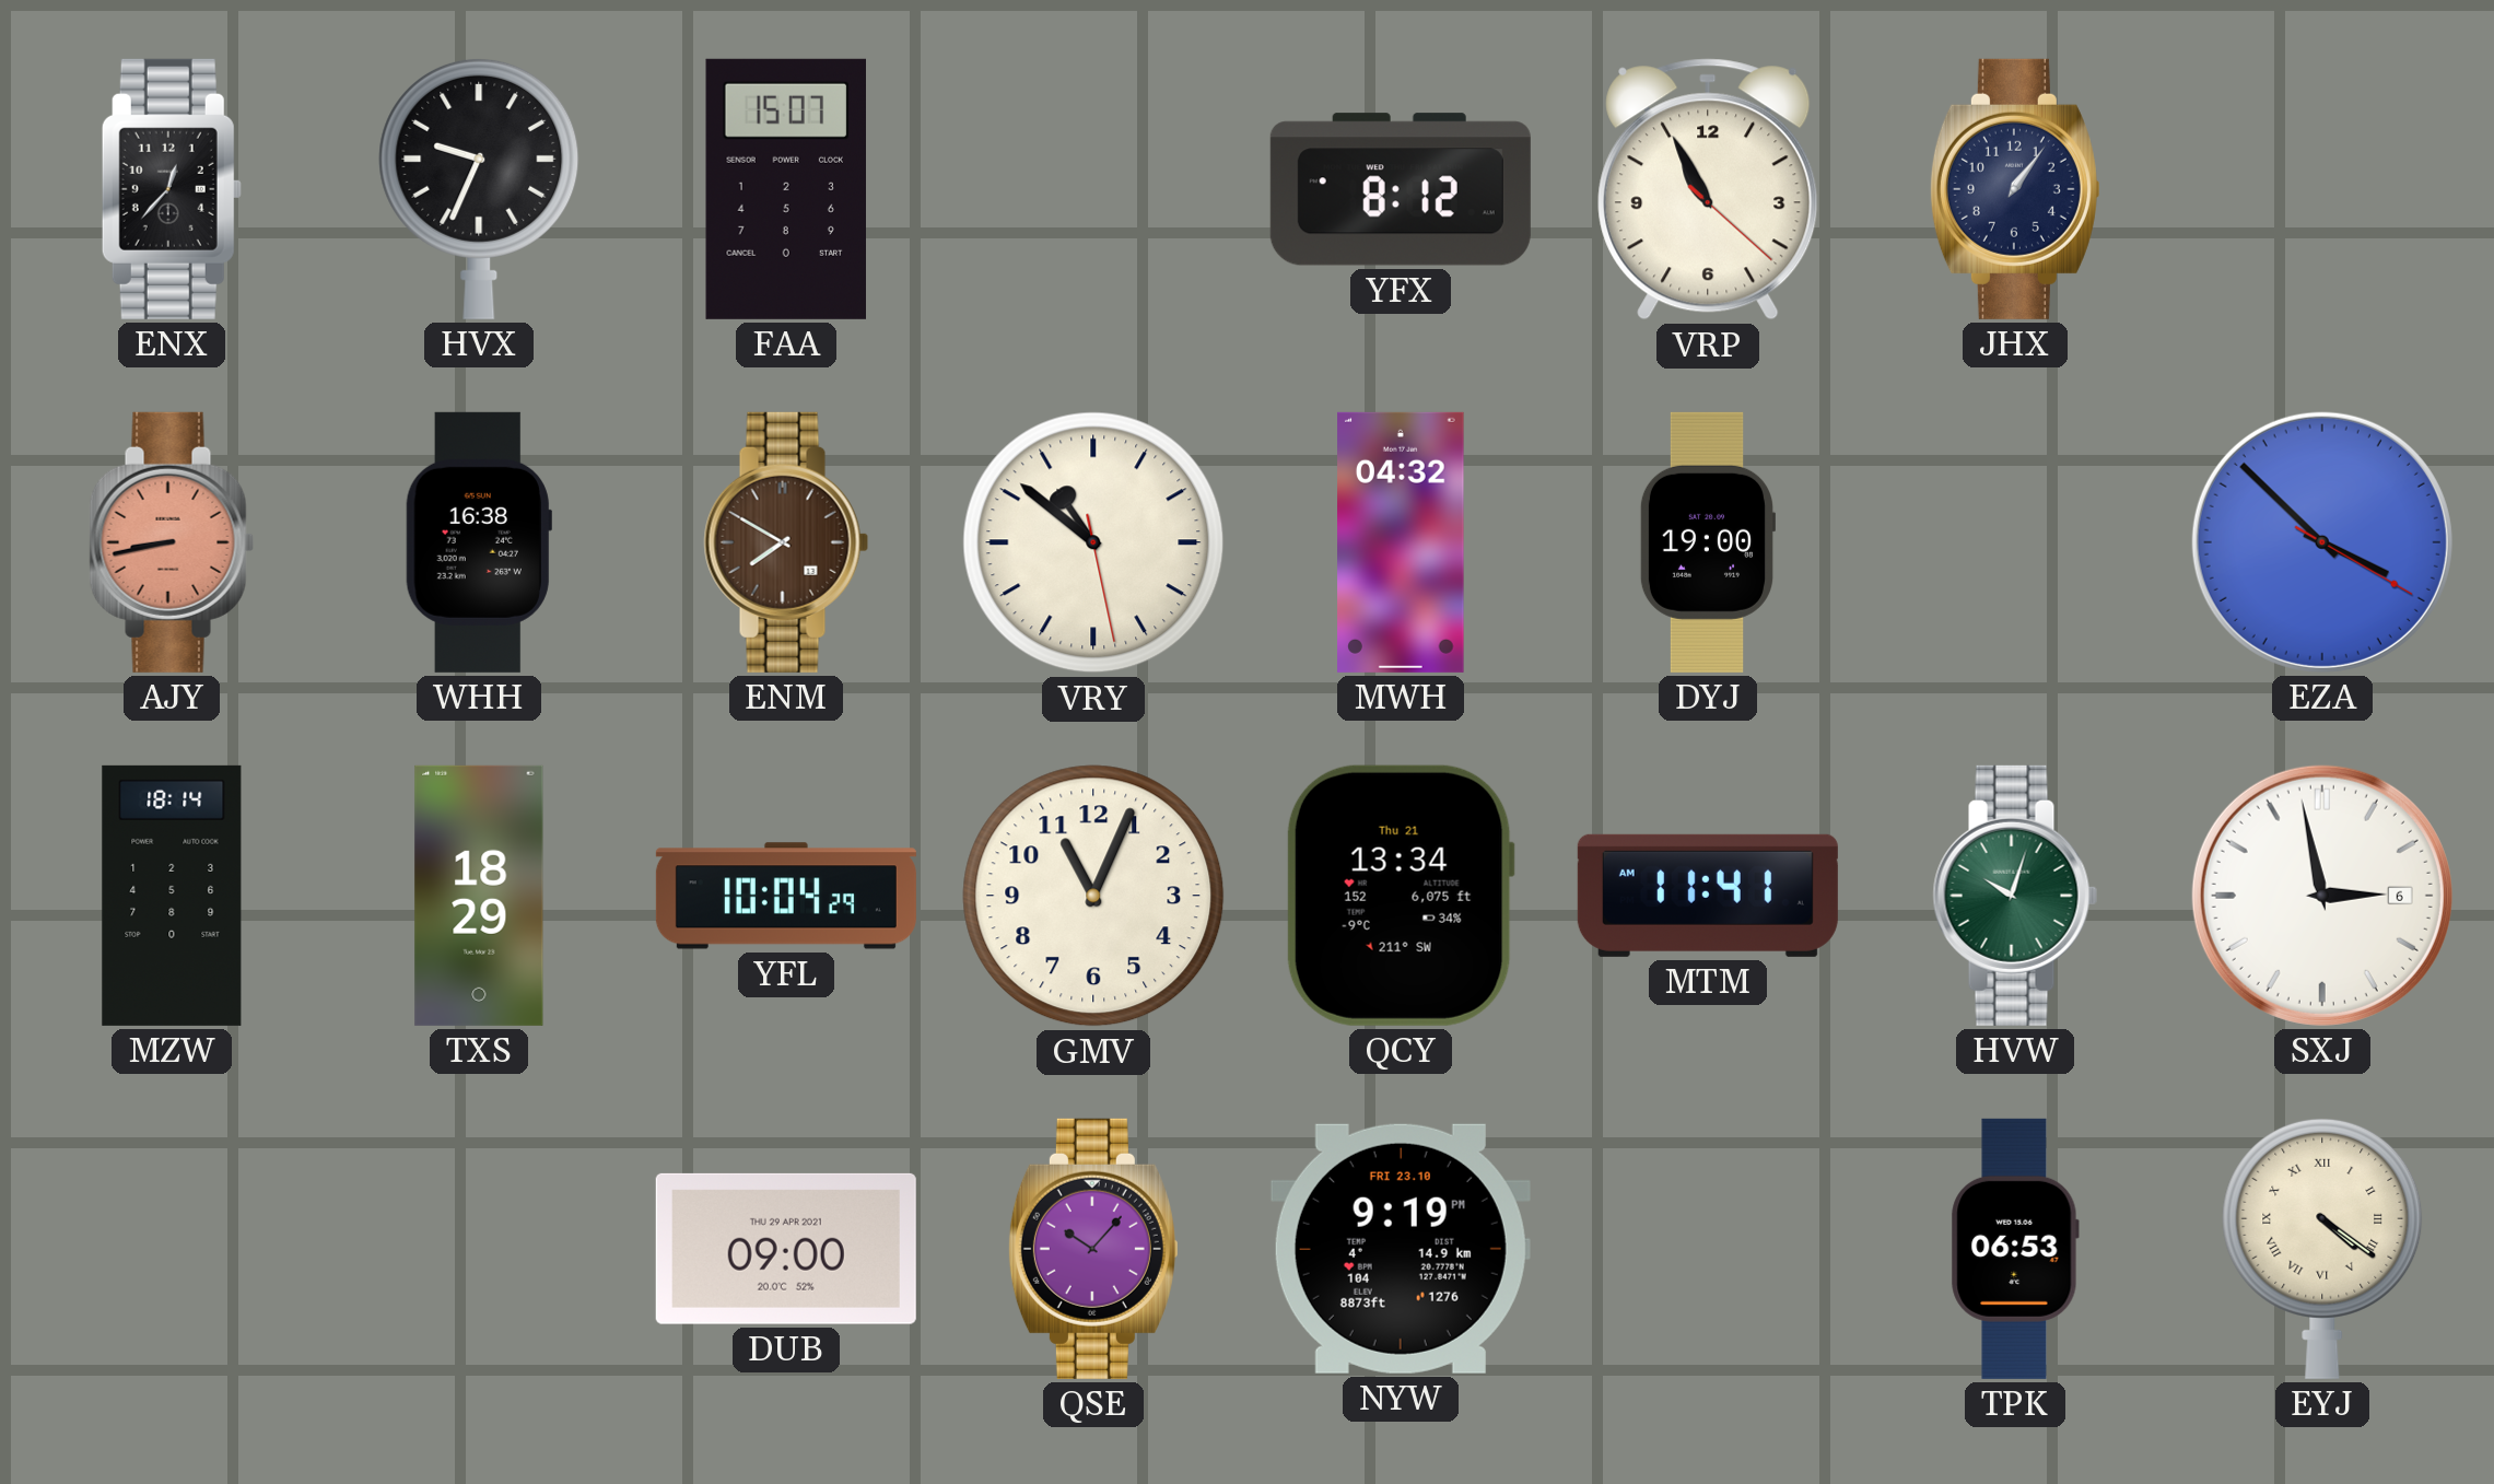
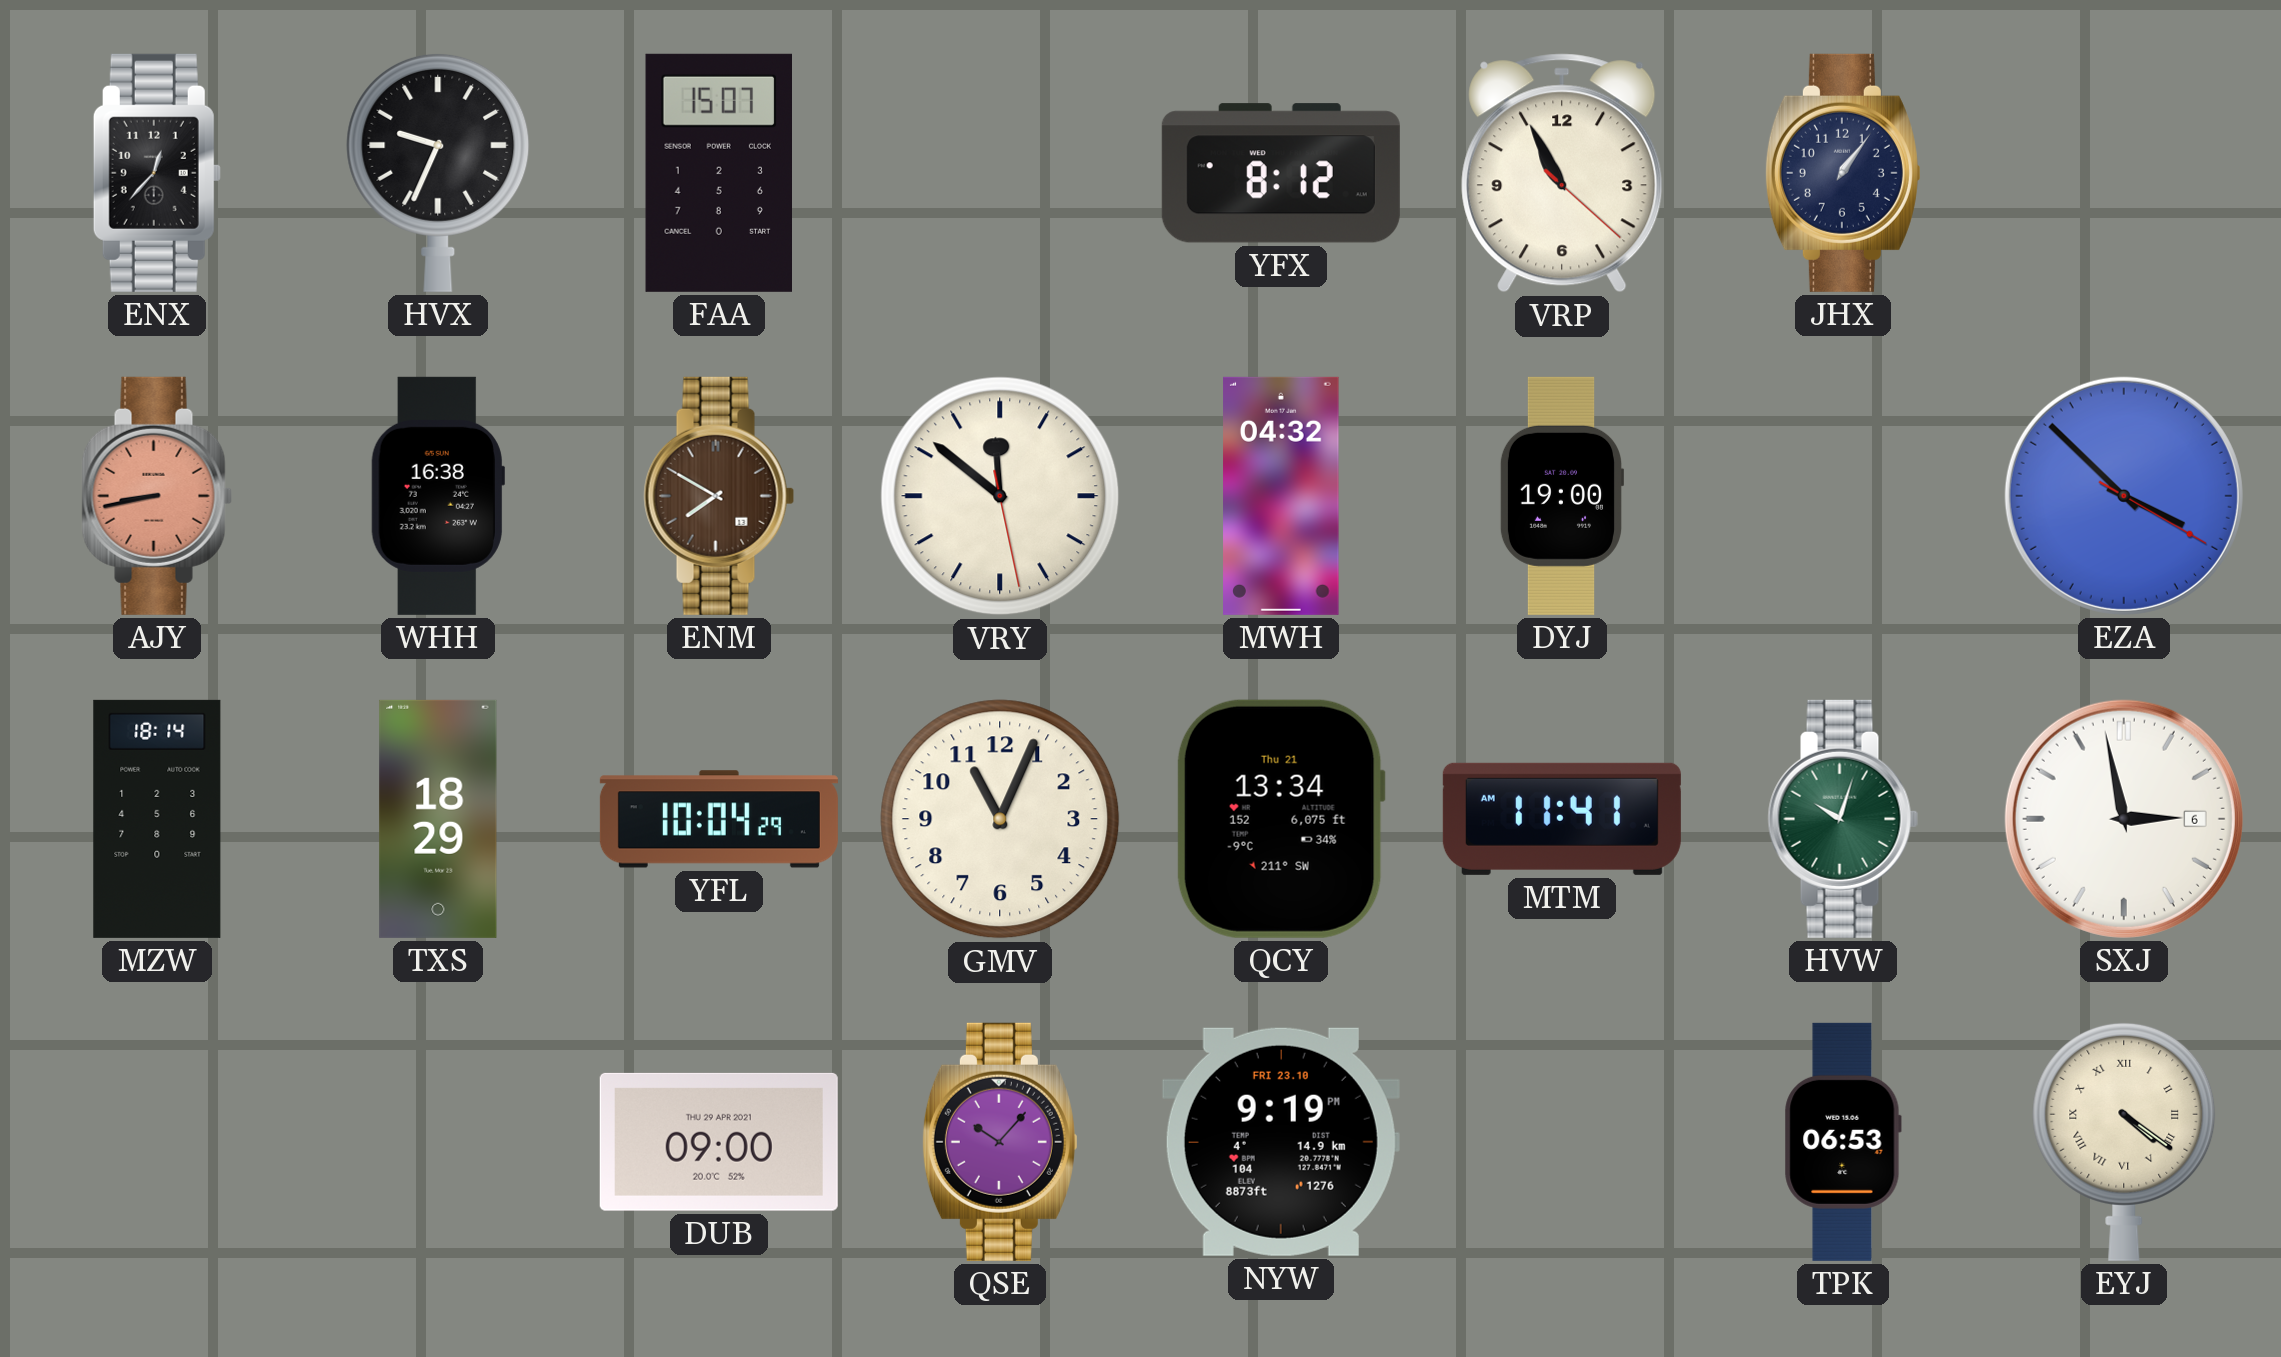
VRY: 10:51 -> 11:51
